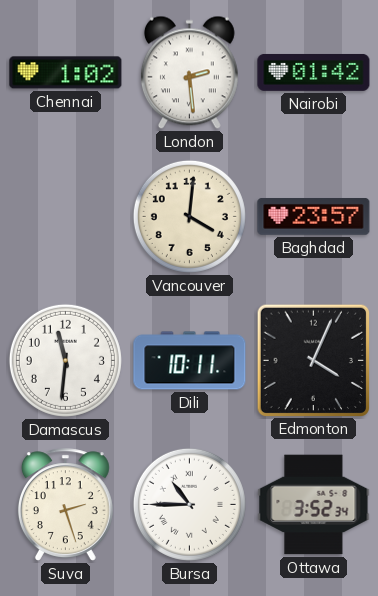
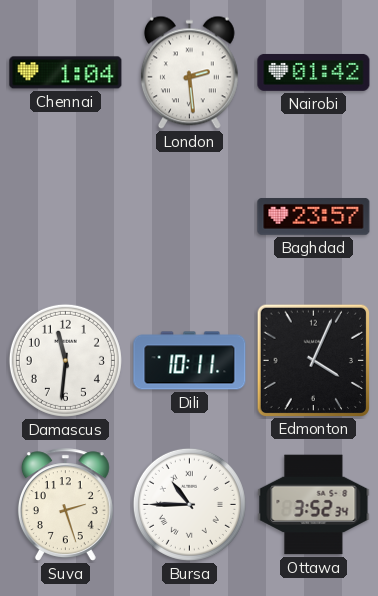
Chennai: 1:02 -> 1:04
Vancouver: 4:01 -> none
